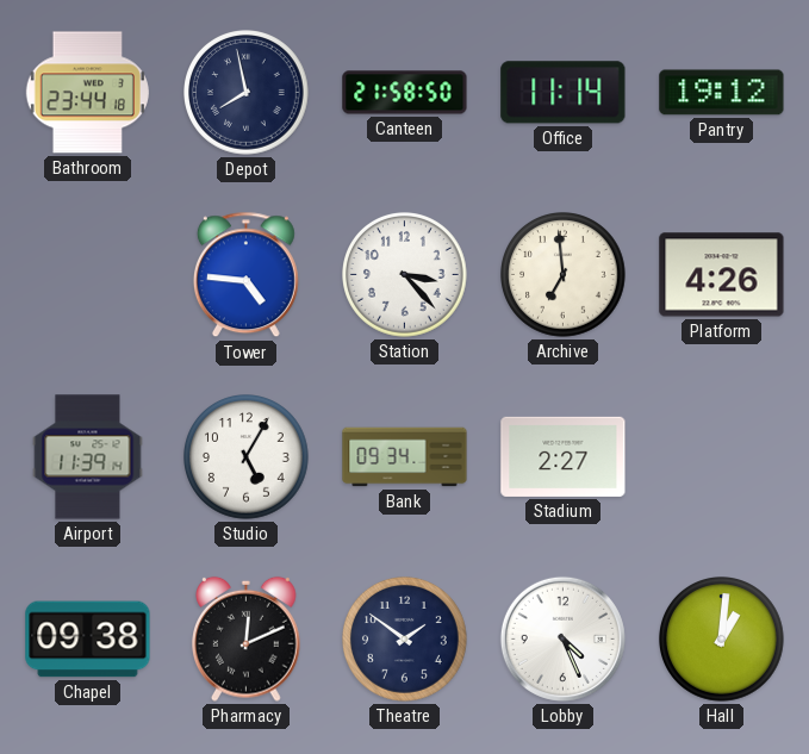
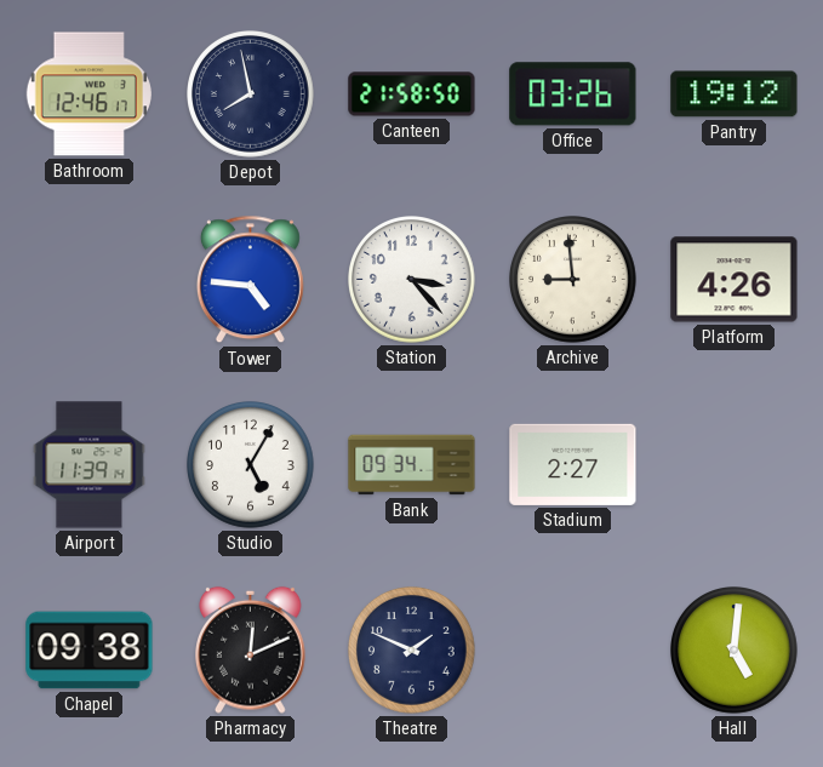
Bathroom: 23:44 -> 12:46
Office: 11:14 -> 03:26
Archive: 6:59 -> 8:59
Theatre: 1:51 -> 1:49
Lobby: 4:26 -> none
Hall: 1:01 -> 5:01
